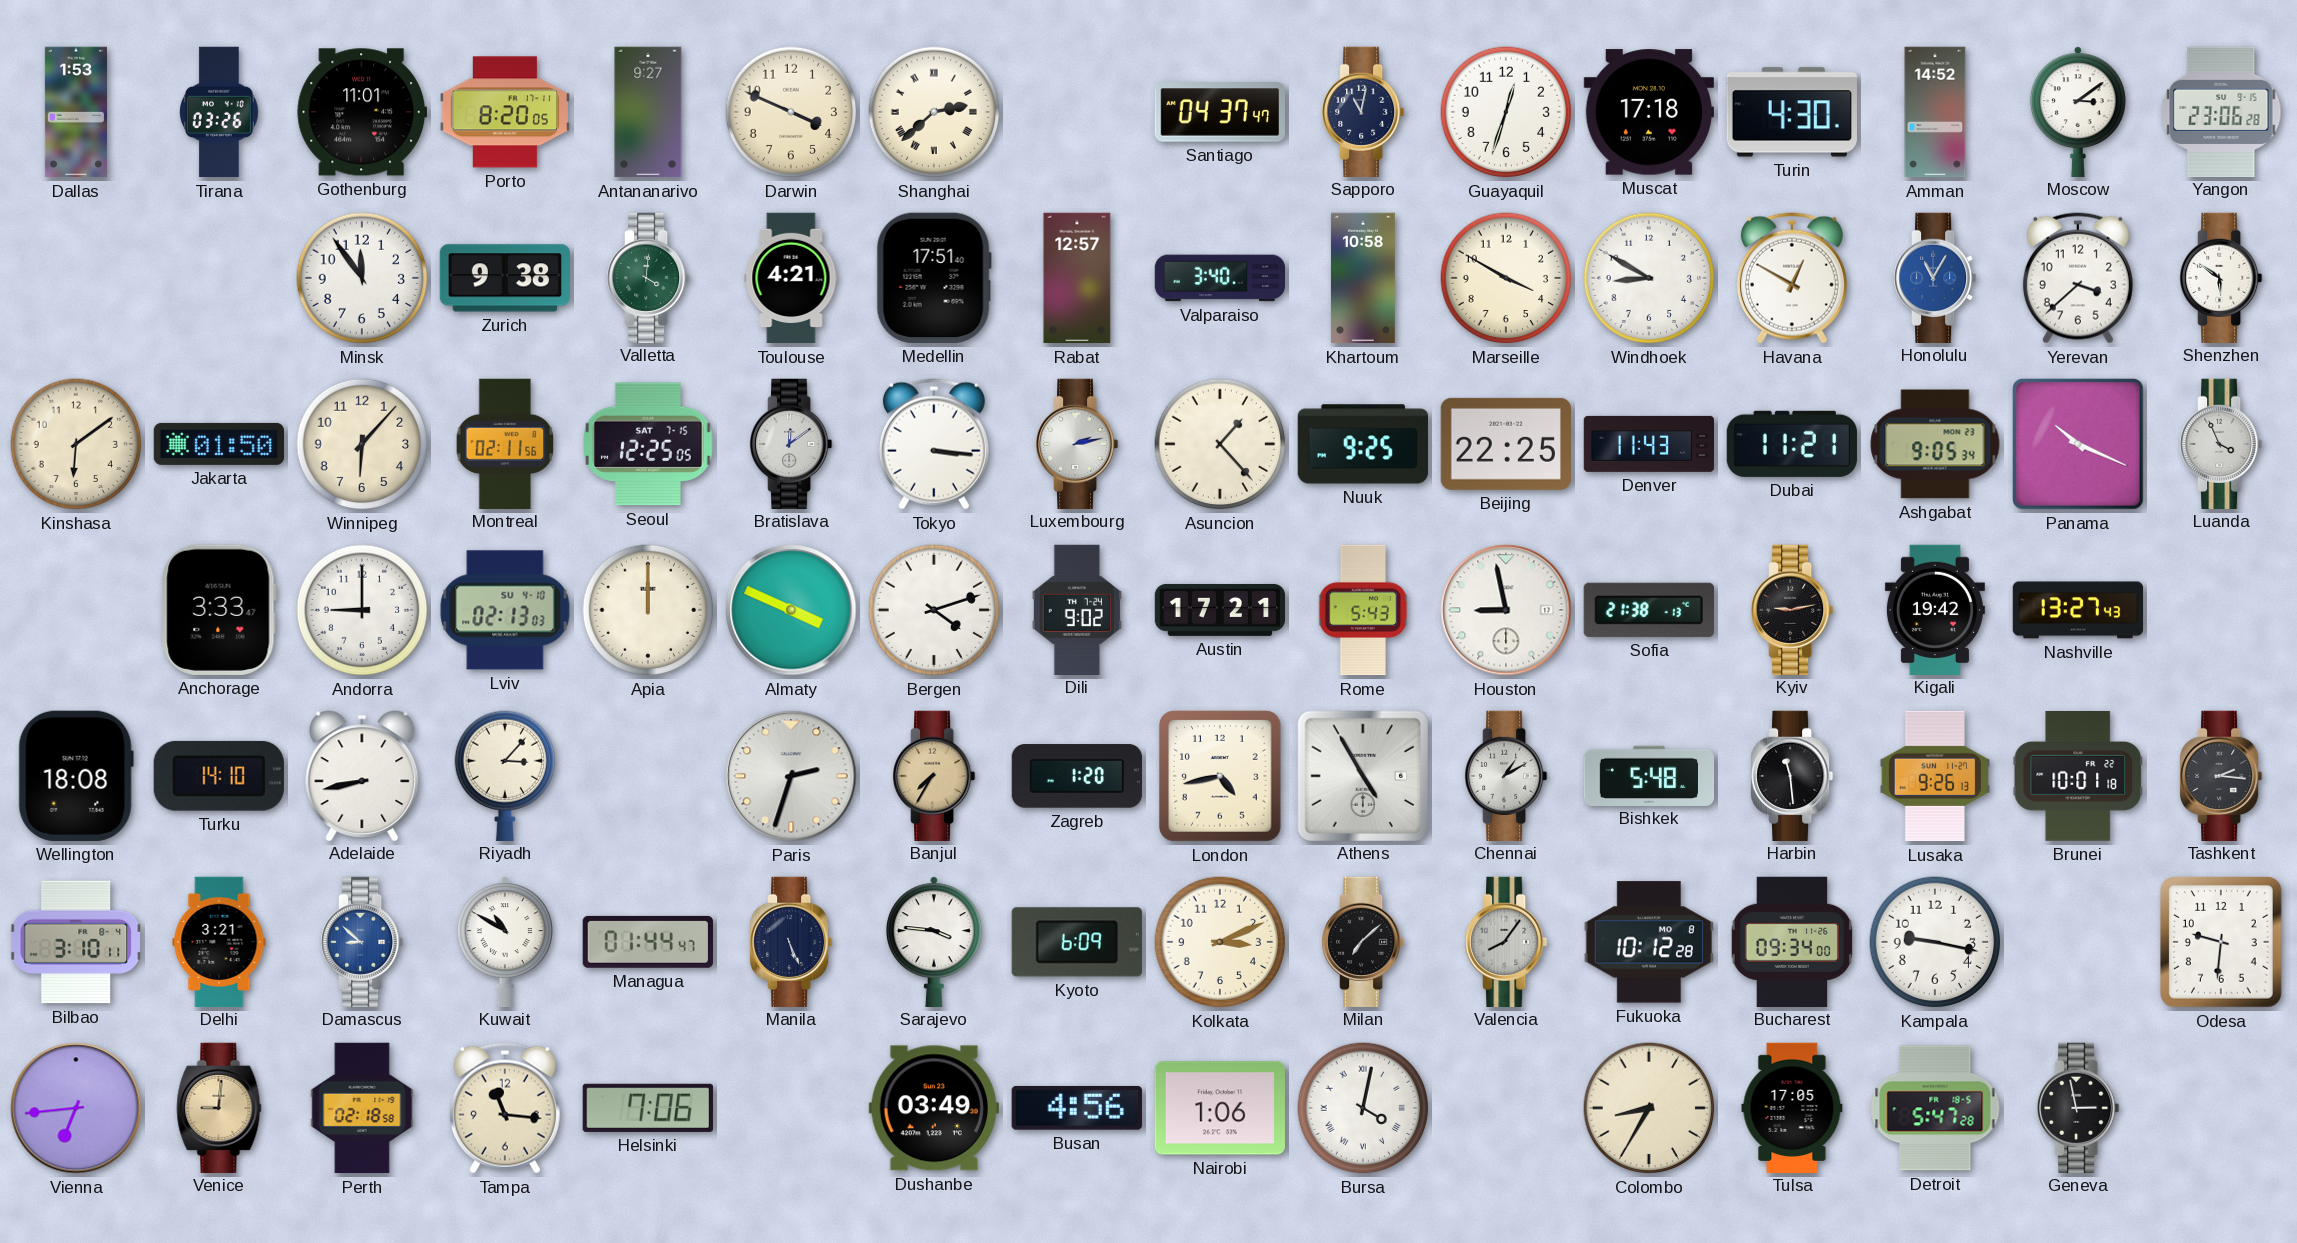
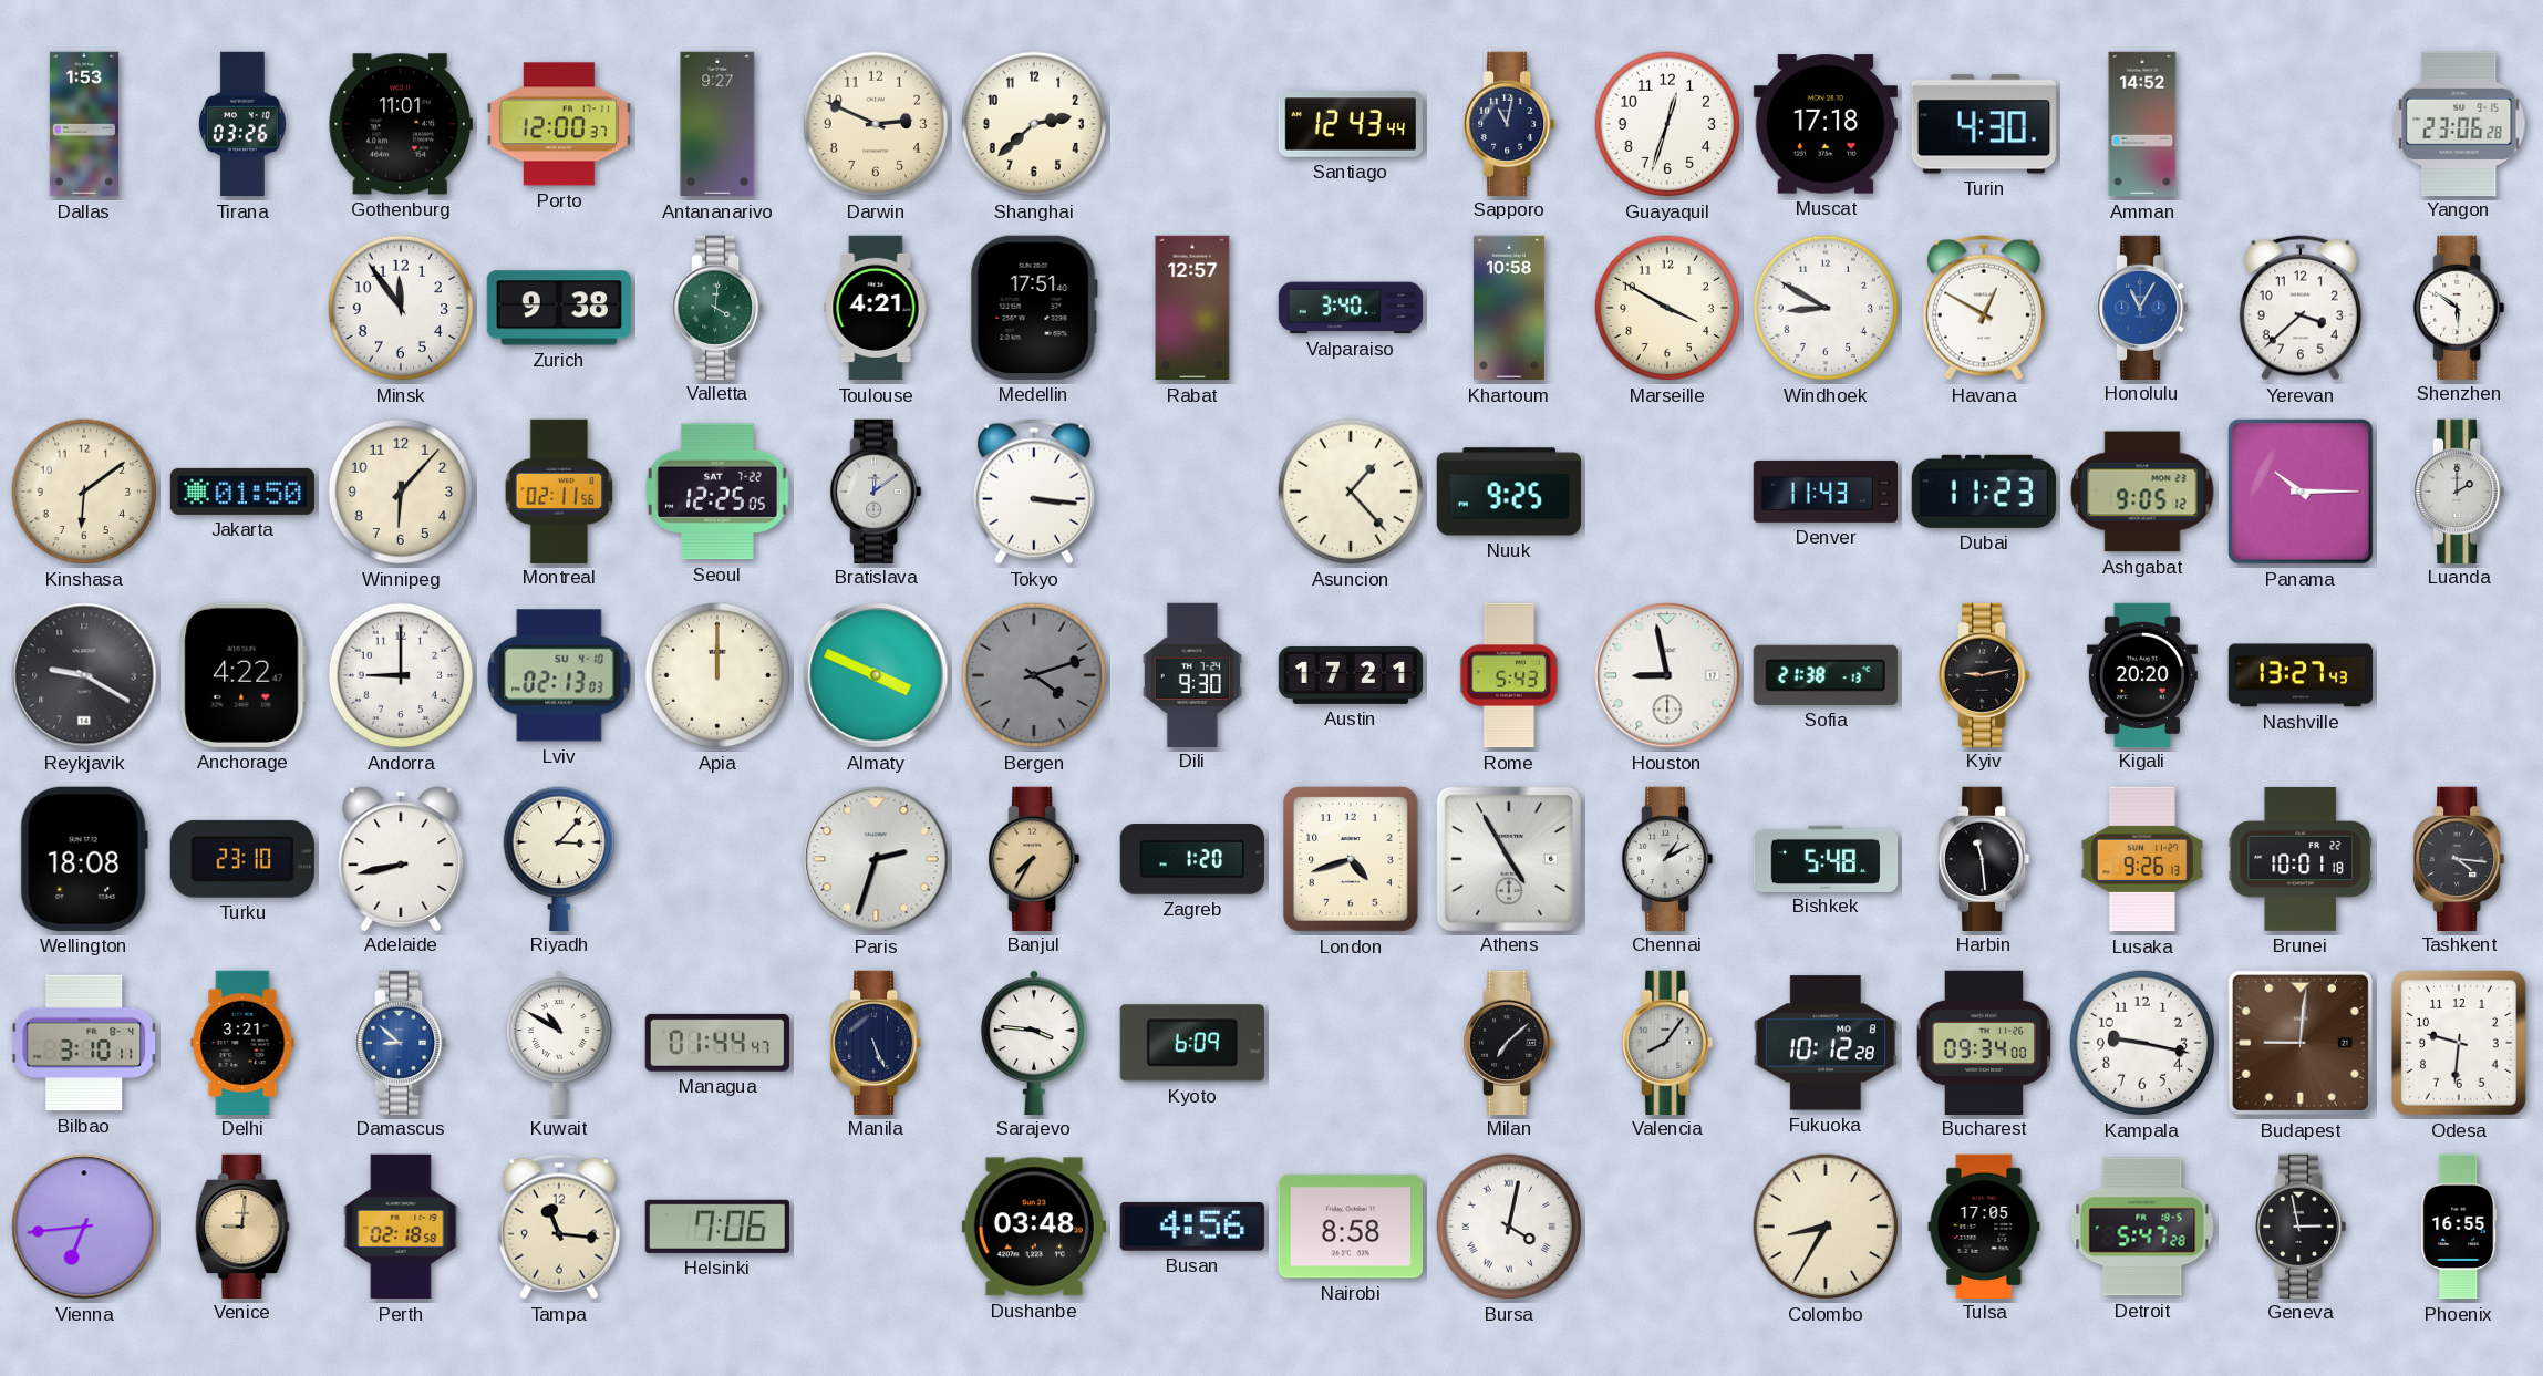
Porto: 8:20 -> 12:00
Darwin: 3:49 -> 2:49
Shanghai numerals: Roman -> Arabic
Santiago: 04:37 -> 12:43
Moscow: 3:09 -> none
Seoul date: SAT 7-15 -> SAT 7-22
Luxembourg: 2:13 -> none
Beijing: 22:25 -> none
Dubai: 11:21 -> 11:23
Ashgabat: 9:05:34 -> 9:05:12
Panama: 10:19 -> 10:15
Luanda: 3:56 -> 2:00
Reykjavik: none -> 9:20
Anchorage: 3:33 -> 4:22
Bergen dial: white -> grey
Dili: 9:02 -> 9:30
Kigali: 19:42 -> 20:20
Turku: 14:10 -> 23:10
London: 4:43 -> 4:42
Tashkent: 2:16 -> 4:16
Kolkata: 3:11 -> none
Budapest: none -> 9:01
Dushanbe: 03:49 -> 03:48
Nairobi: 1:06 -> 8:58
Phoenix: none -> 16:55
